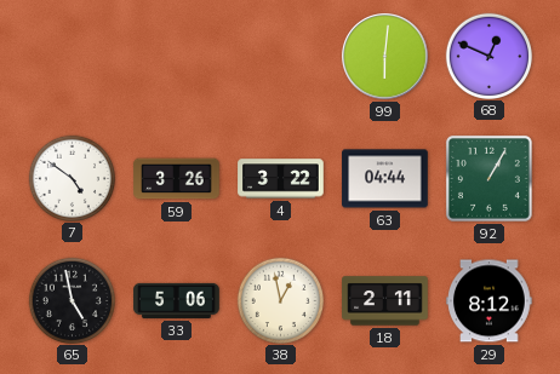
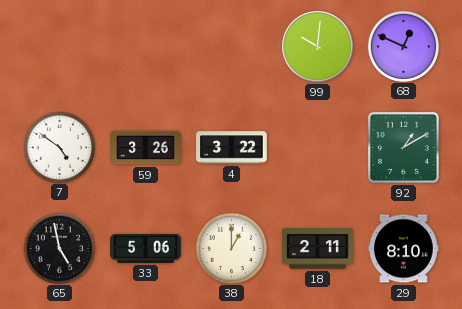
99: 6:01 -> 10:01
63: 04:44 -> none
92: 1:05 -> 1:10
38: 12:58 -> 1:00
29: 8:12 -> 8:10
